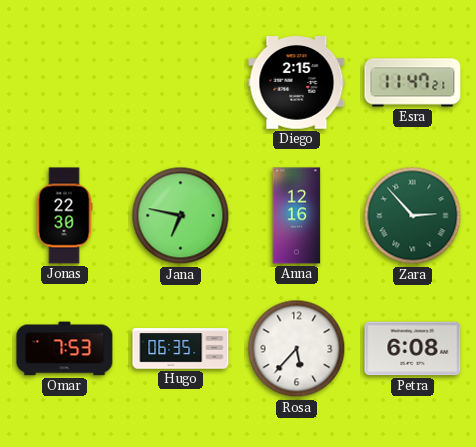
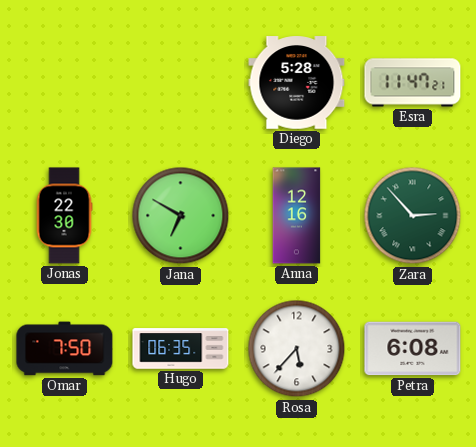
Diego: 2:15 -> 5:28
Jana: 6:47 -> 6:50
Omar: 7:53 -> 7:50
